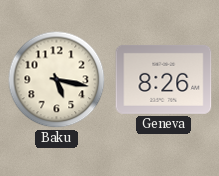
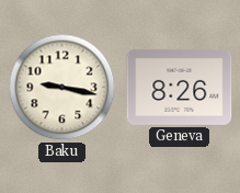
Baku: 5:17 -> 9:17
